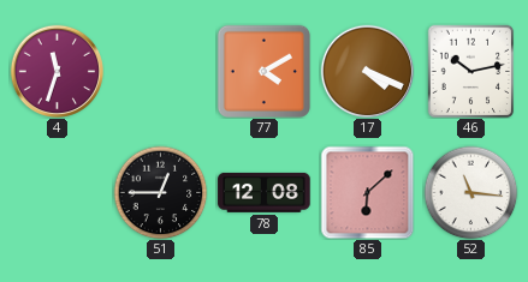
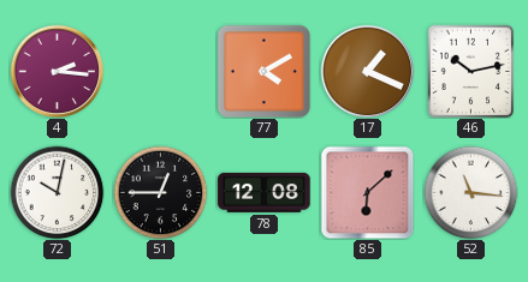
4: 11:33 -> 2:16
17: 4:19 -> 1:19
72: none -> 10:02
